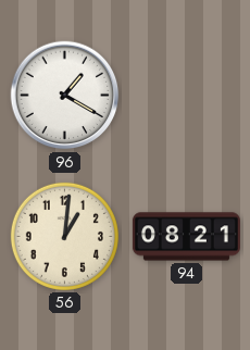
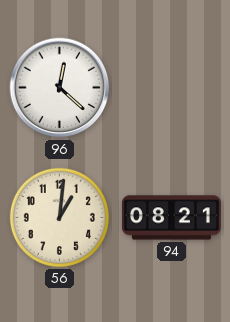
96: 1:20 -> 12:22
